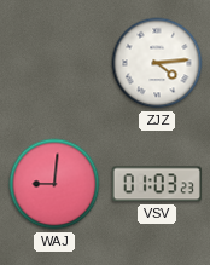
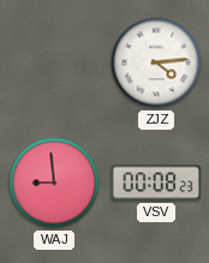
WAJ: 9:01 -> 8:59
VSV: 01:03 -> 00:08
